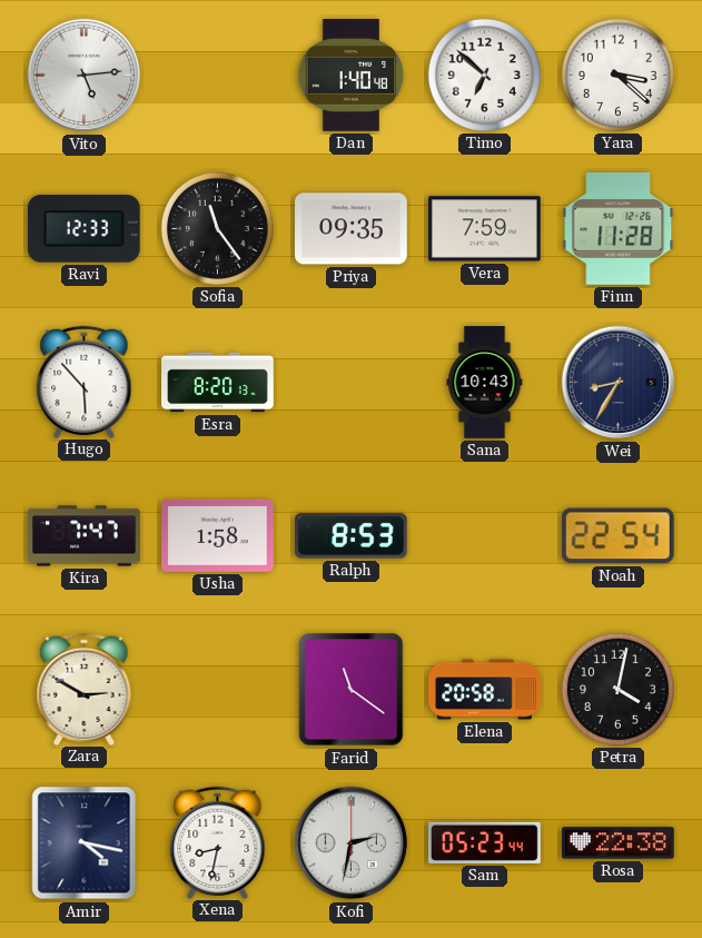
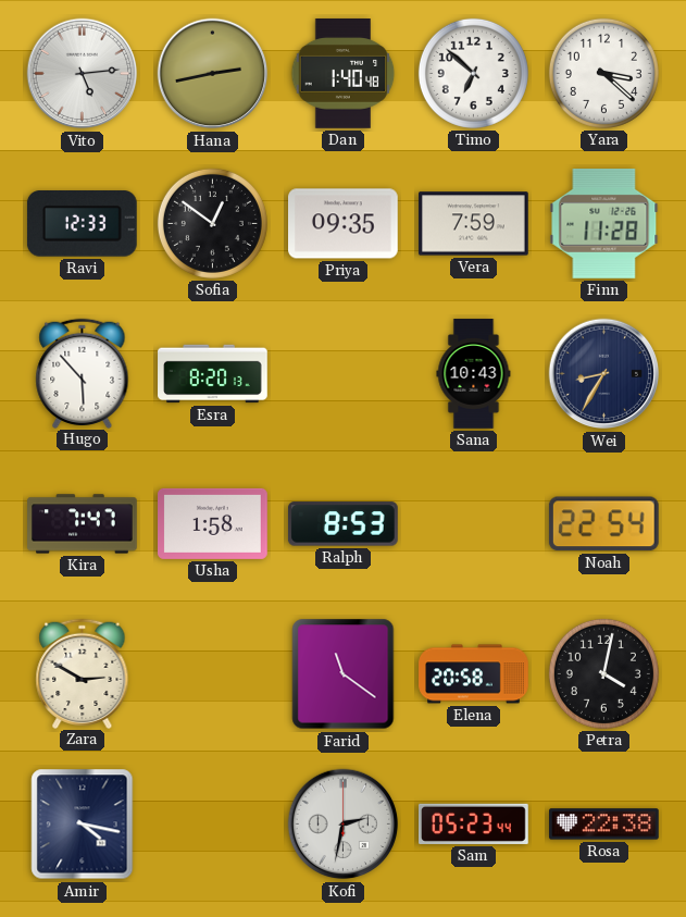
Hana: none -> 2:43
Sofia: 11:24 -> 12:51
Xena: 8:32 -> none
